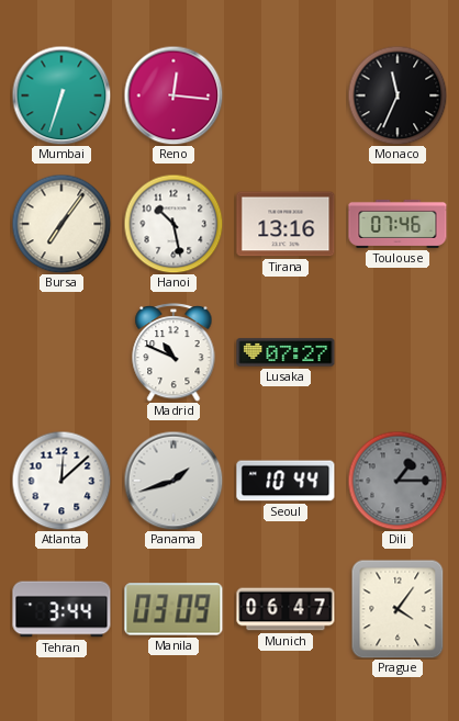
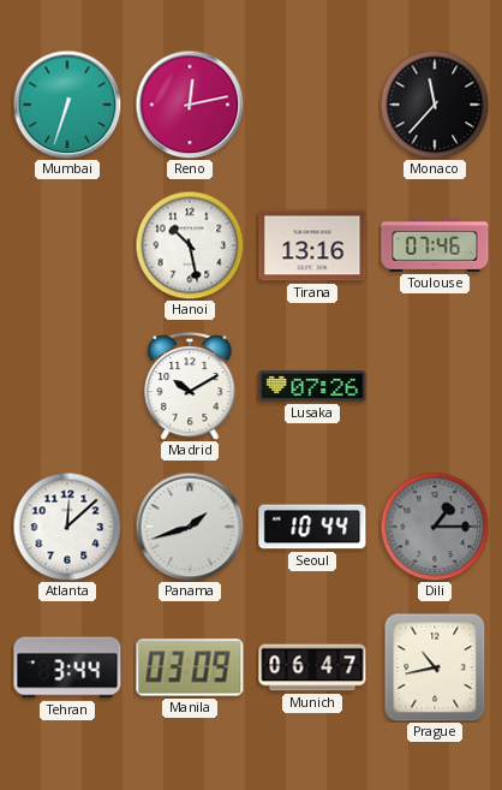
Reno: 12:16 -> 12:13
Monaco: 11:34 -> 11:37
Bursa: 7:06 -> none
Madrid: 10:49 -> 10:10
Lusaka: 07:27 -> 07:26
Prague: 4:06 -> 10:43
